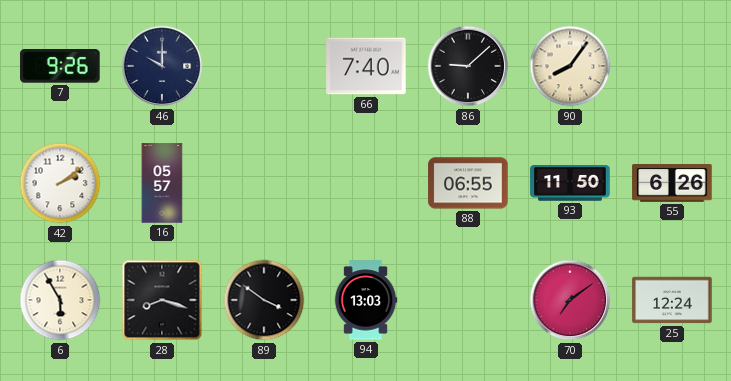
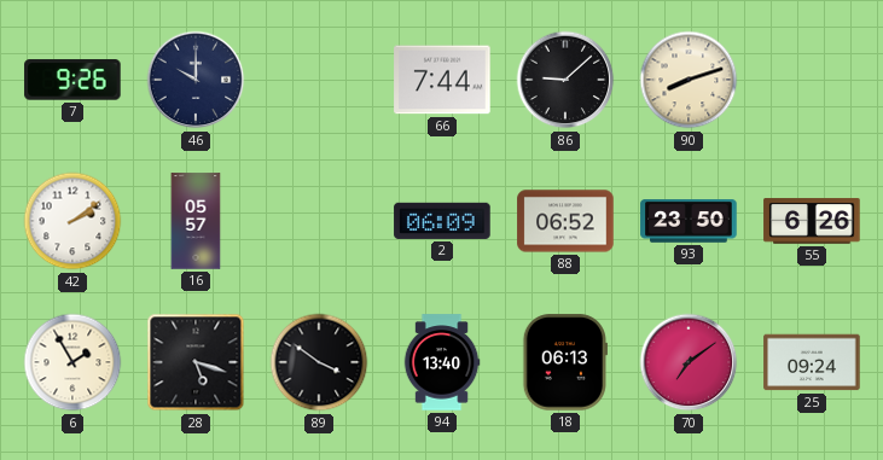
66: 7:40 -> 7:44
90: 8:06 -> 8:12
2: none -> 06:09
88: 06:55 -> 06:52
93: 11:50 -> 23:50
6: 5:55 -> 1:55
28: 8:18 -> 5:18
94: 13:03 -> 13:40
18: none -> 06:13
25: 12:24 -> 09:24
